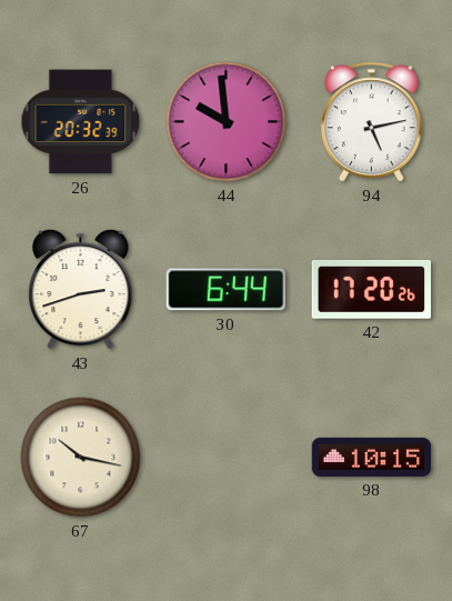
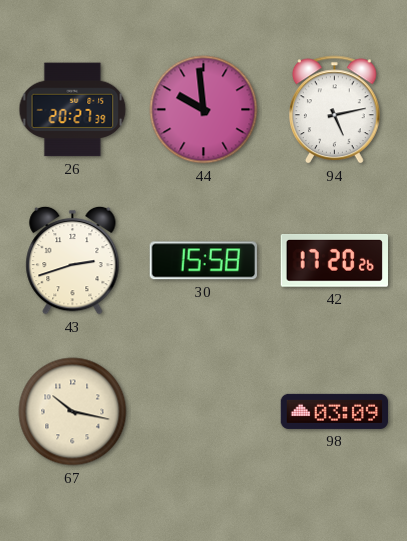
26: 20:32 -> 20:27
30: 6:44 -> 15:58
98: 10:15 -> 03:09
